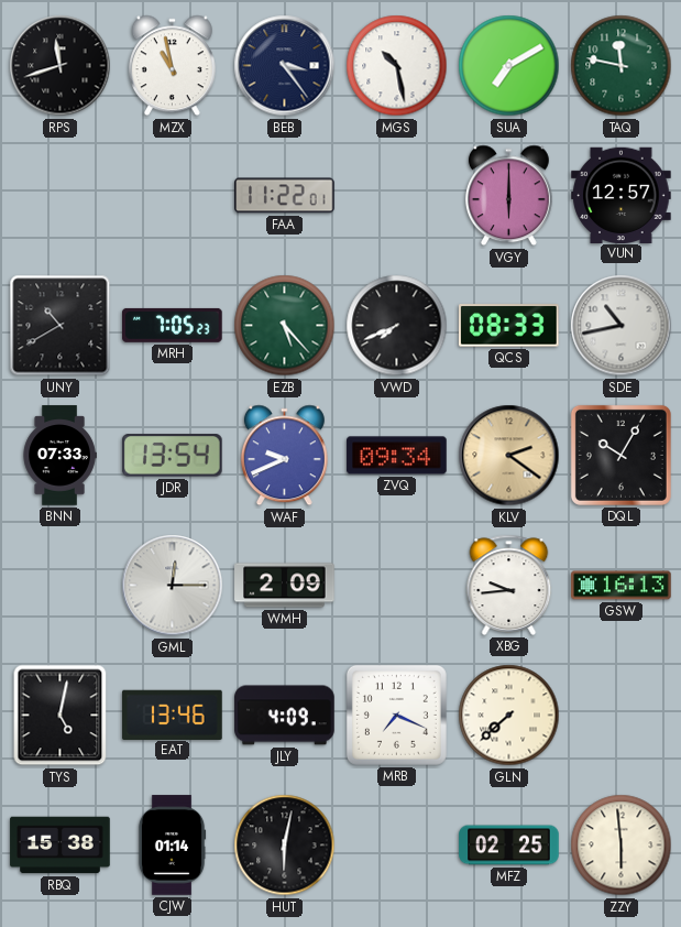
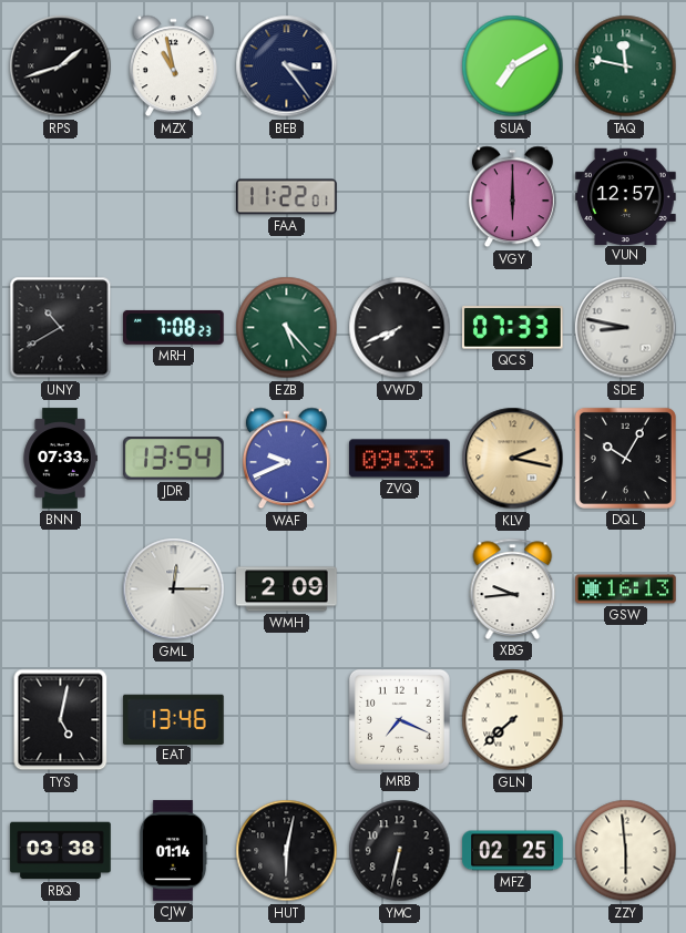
RPS: 11:42 -> 1:42
MGS: 10:28 -> none
MRH: 7:05 -> 7:08
QCS: 08:33 -> 07:33
SDE: 10:43 -> 8:47
ZVQ: 09:34 -> 09:33
KLV: 2:21 -> 2:17
JLY: 4:09 -> none
RBQ: 15:38 -> 03:38
YMC: none -> 6:32
